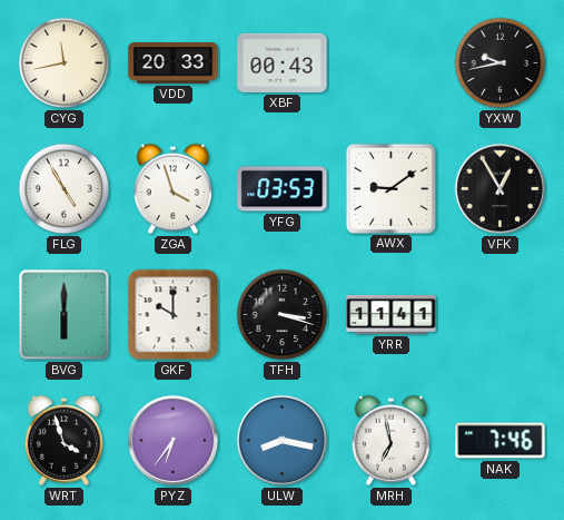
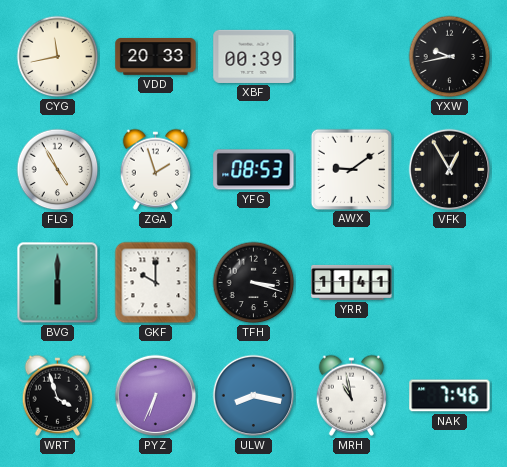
XBF: 00:43 -> 00:39
ZGA: 3:57 -> 1:57
YFG: 03:53 -> 08:53
PYZ: 6:36 -> 6:34
MRH: 6:58 -> 10:58
